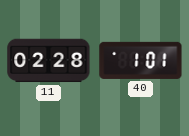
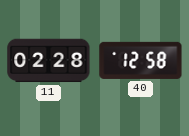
40: 1:01 -> 12:58
